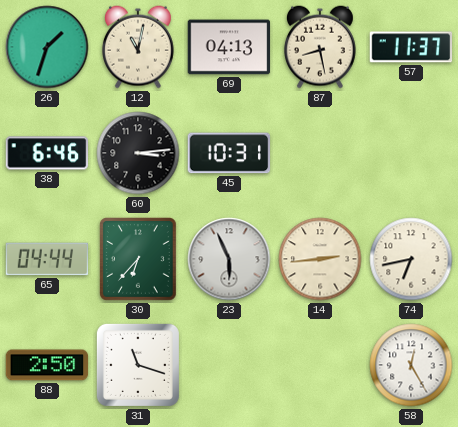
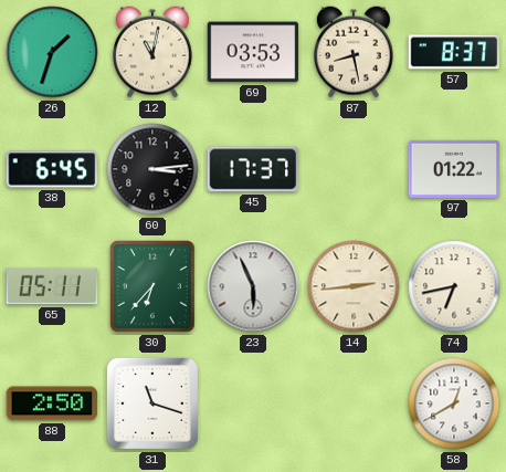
69: 04:13 -> 03:53
57: 11:37 -> 8:37
38: 6:46 -> 6:45
45: 10:31 -> 17:37
97: none -> 01:22
65: 04:44 -> 05:11
58: 12:25 -> 12:40
